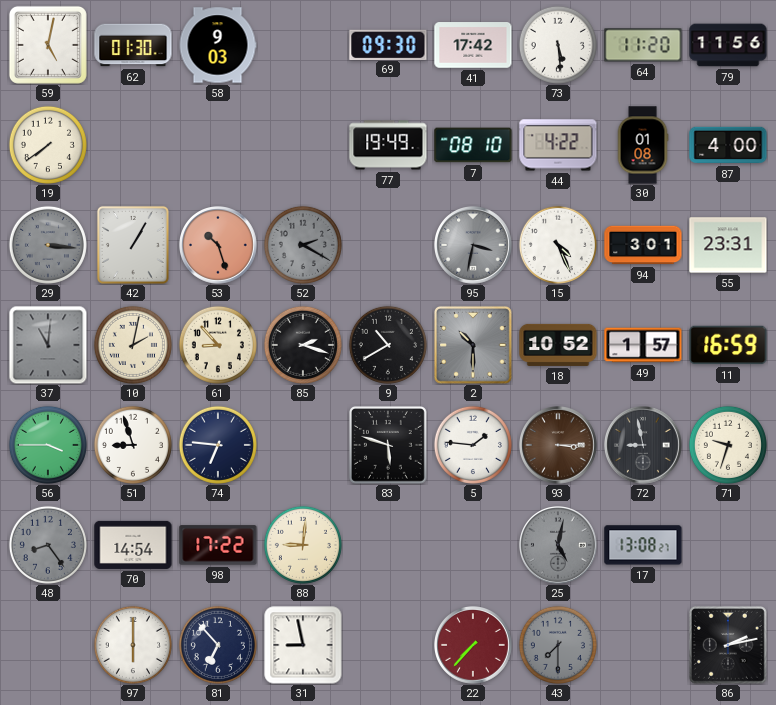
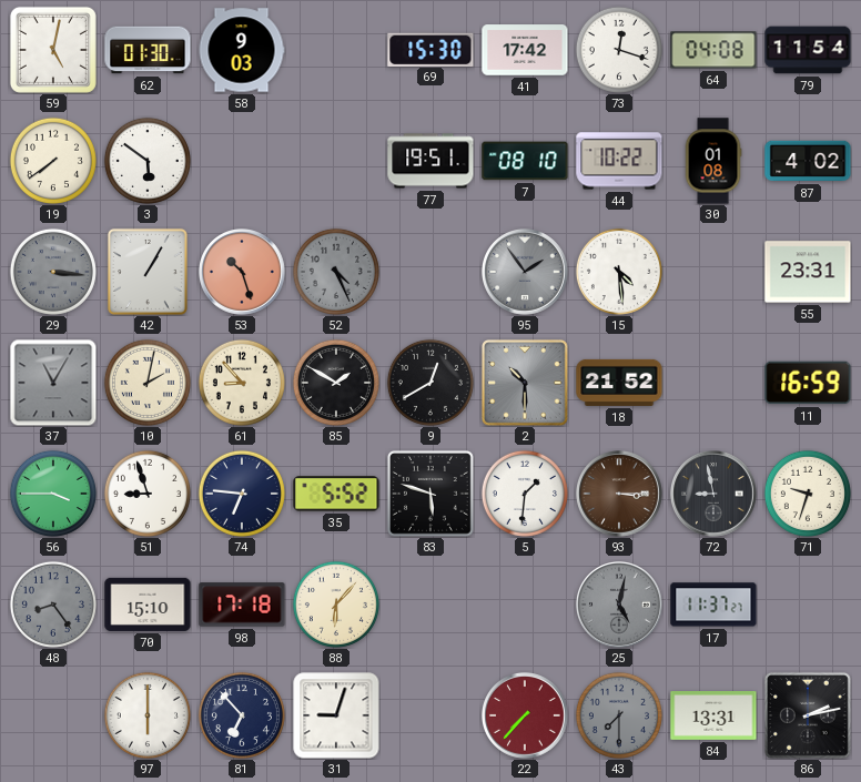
69: 09:30 -> 15:30
73: 5:29 -> 12:18
64: 11:20 -> 04:08
79: 11:56 -> 11:54
3: none -> 5:51
77: 19:49 -> 19:51
44: 4:22 -> 10:22
87: 4:00 -> 4:02
52: 2:20 -> 4:26
95: 3:32 -> 1:54
15: 4:26 -> 4:29
94: 3:01 -> none
37: 11:01 -> 11:05
85: 2:18 -> 1:50
9: 10:40 -> 12:40
18: 10:52 -> 21:52
49: 1:57 -> none
35: none -> 5:52
5: 1:46 -> 1:31
70: 14:54 -> 15:10
98: 17:22 -> 17:18
88: 9:01 -> 6:07
17: 13:08 -> 11:37
31: 8:58 -> 9:03
84: none -> 13:31
